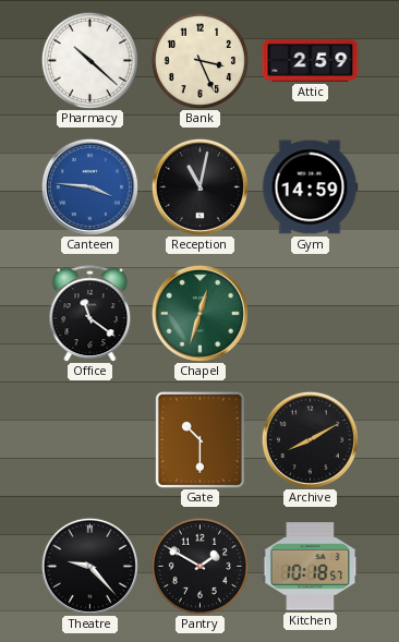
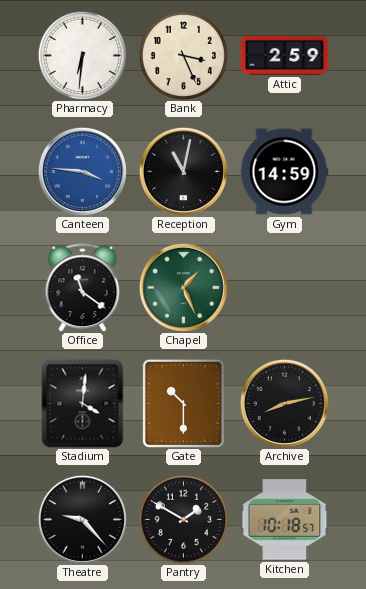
Pharmacy: 10:22 -> 6:31
Chapel: 12:33 -> 1:26
Stadium: none -> 4:01
Archive: 8:10 -> 8:13
